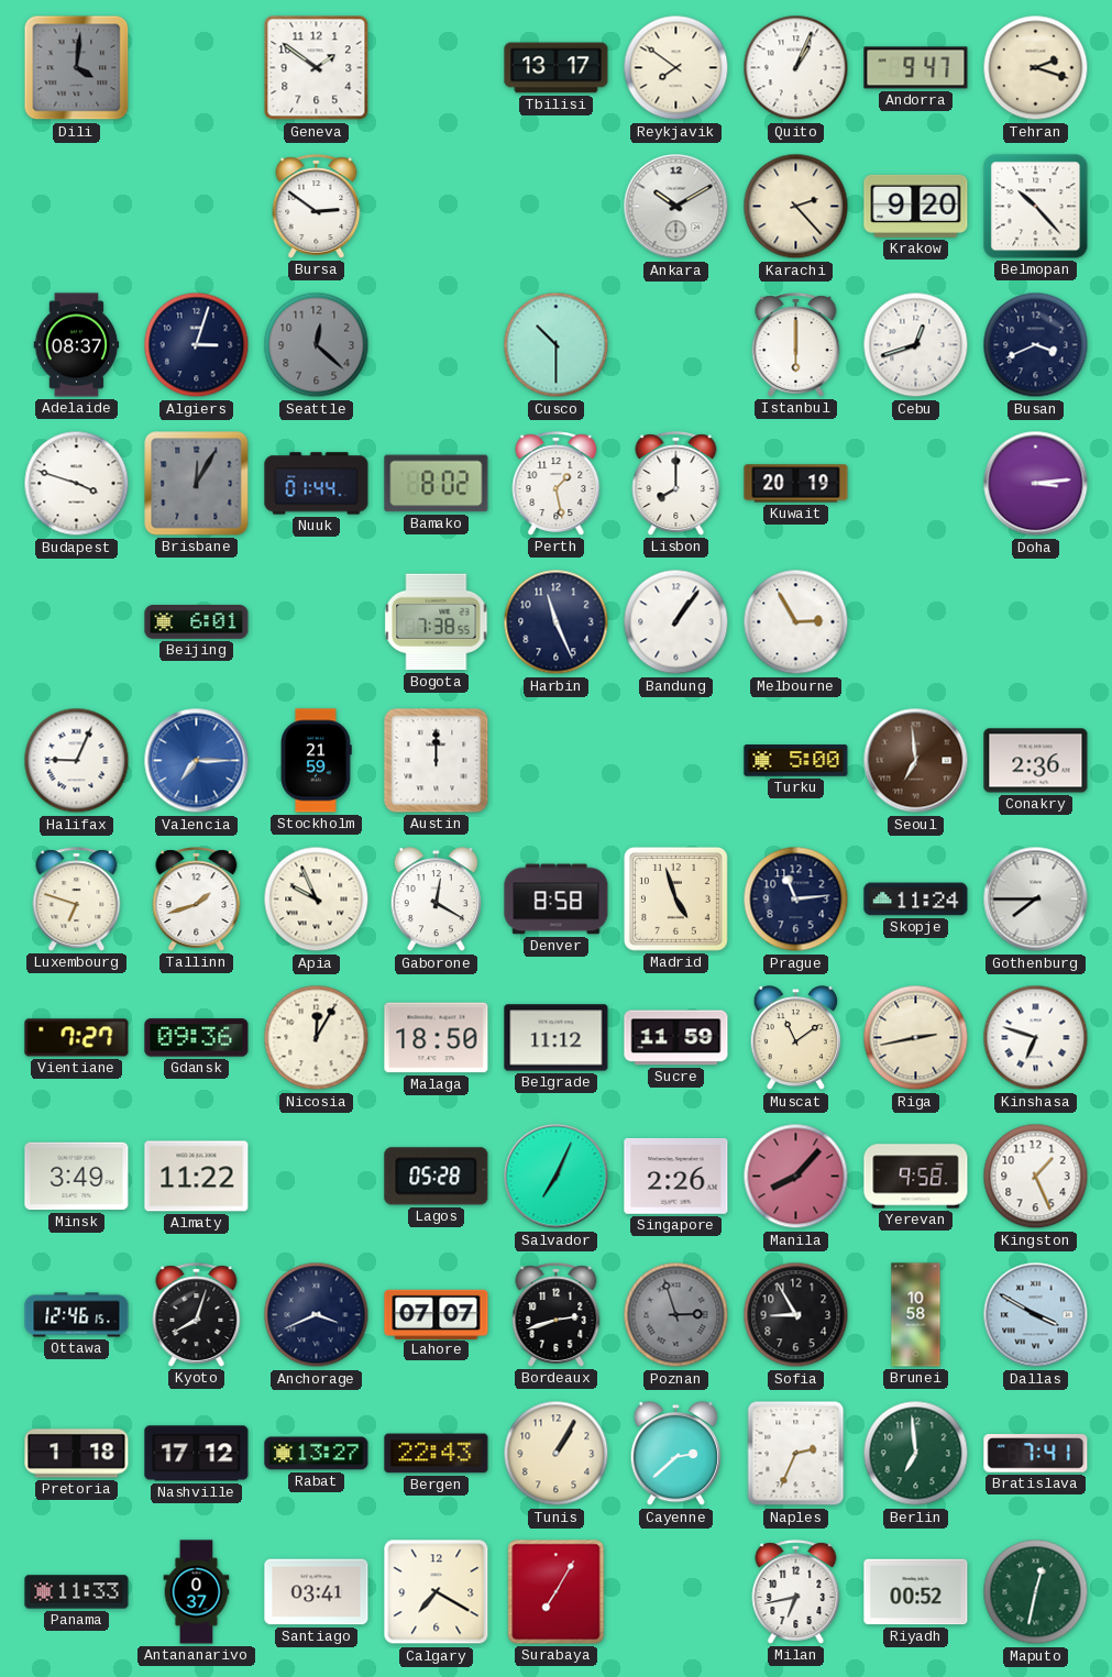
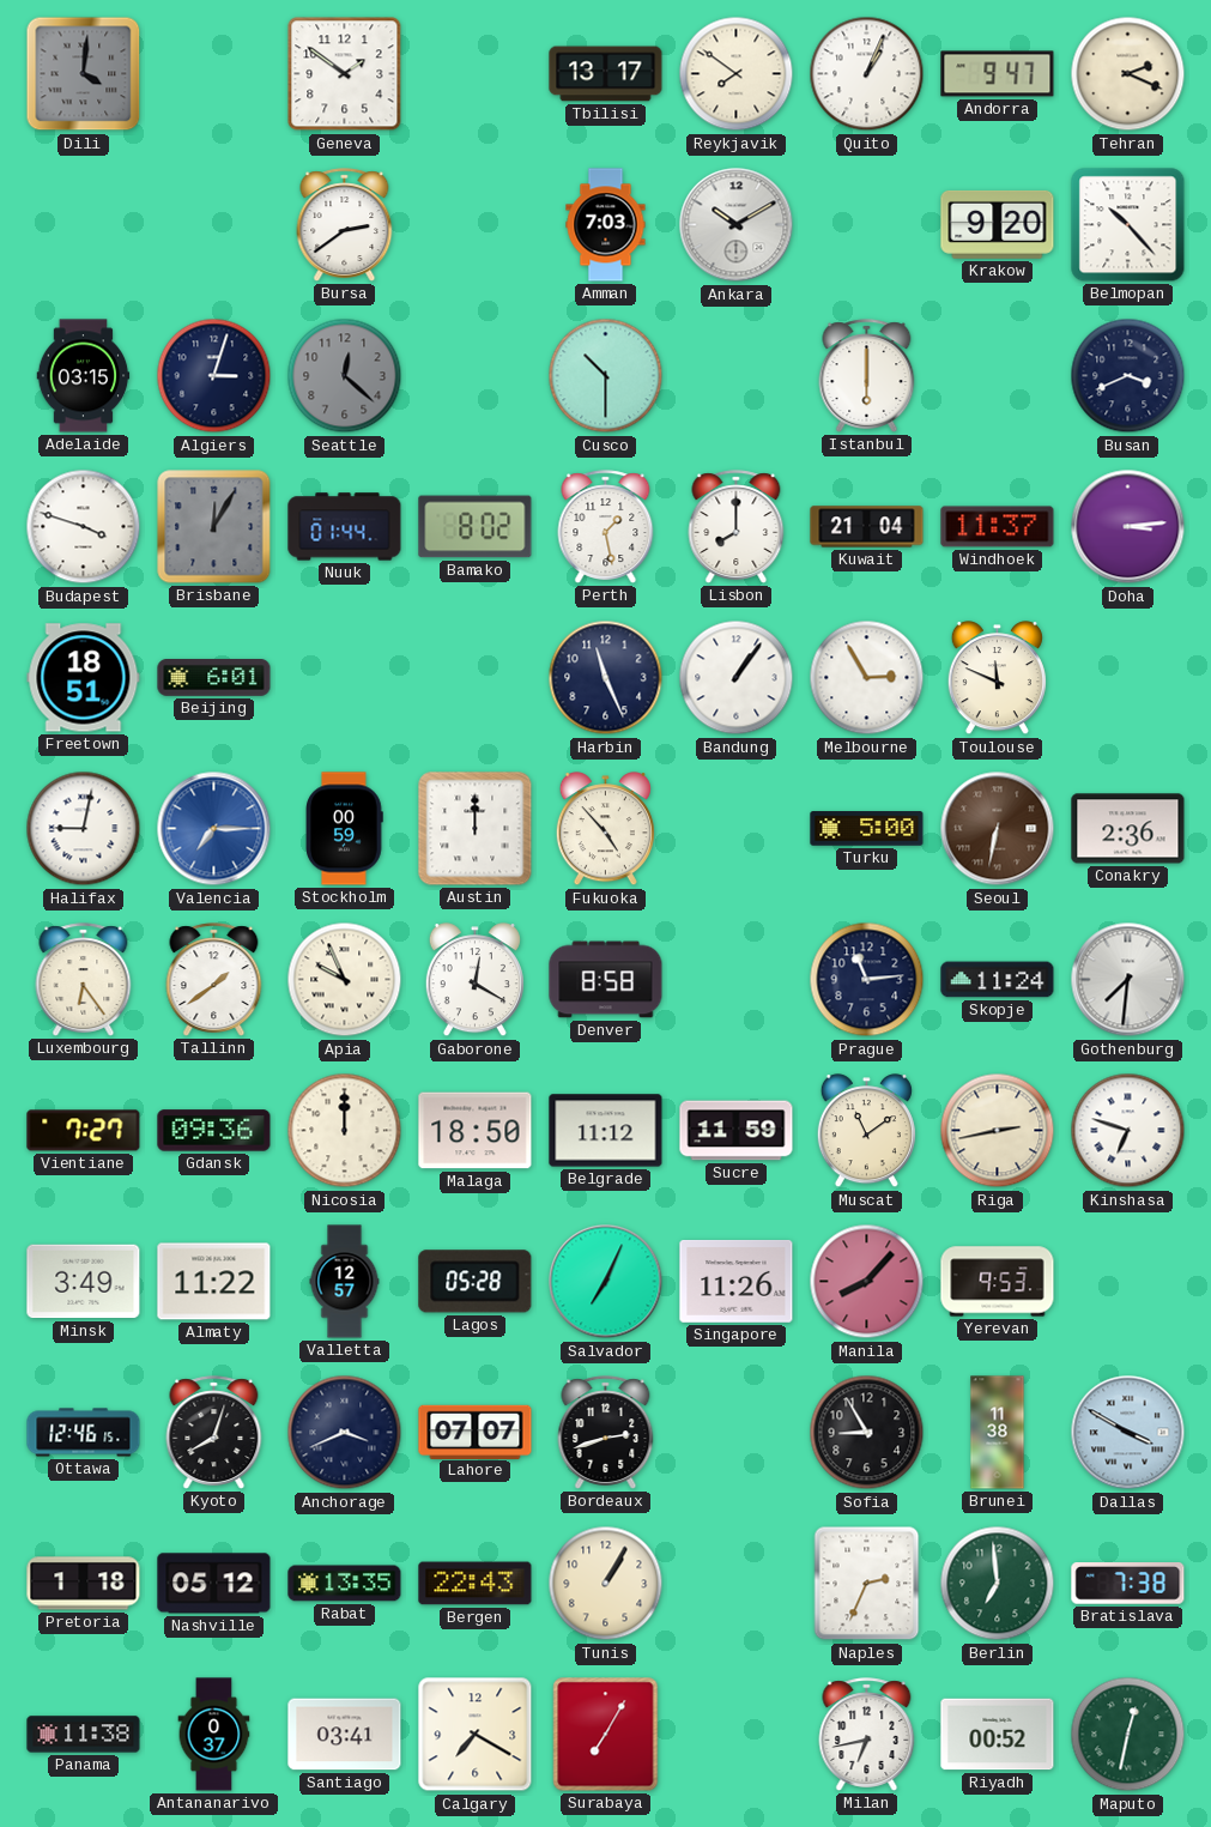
Tehran: 2:18 -> 2:19
Bursa: 2:51 -> 2:39
Amman: none -> 7:03
Karachi: 2:23 -> none
Adelaide: 08:37 -> 03:15
Cebu: 12:42 -> none
Kuwait: 20:19 -> 21:04
Windhoek: none -> 11:37
Freetown: none -> 18:51
Bogota: 7:38 -> none
Toulouse: none -> 11:49
Halifax: 9:04 -> 9:02
Stockholm: 21:59 -> 00:59
Fukuoka: none -> 4:53
Seoul: 6:59 -> 6:32
Luxembourg: 6:48 -> 6:24
Tallinn: 1:42 -> 1:39
Madrid: 4:57 -> none
Gothenburg: 7:45 -> 7:31
Nicosia: 12:05 -> 12:00
Valletta: none -> 12:57
Singapore: 2:26 -> 11:26
Yerevan: 9:58 -> 9:53
Kingston: 1:26 -> none
Poznan: 2:57 -> none
Brunei: 10:58 -> 11:38
Nashville: 17:12 -> 05:12
Rabat: 13:27 -> 13:35
Cayenne: 2:38 -> none
Bratislava: 7:41 -> 7:38
Panama: 11:33 -> 11:38
